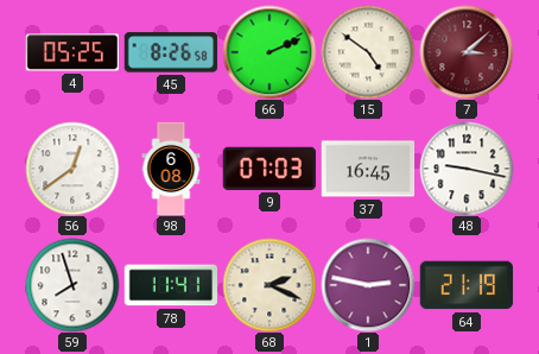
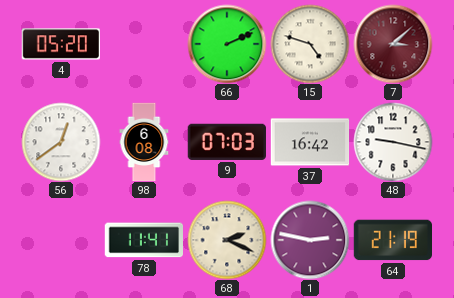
4: 05:25 -> 05:20
45: 8:26 -> none
15: 4:51 -> 4:48
37: 16:45 -> 16:42
59: 7:57 -> none
